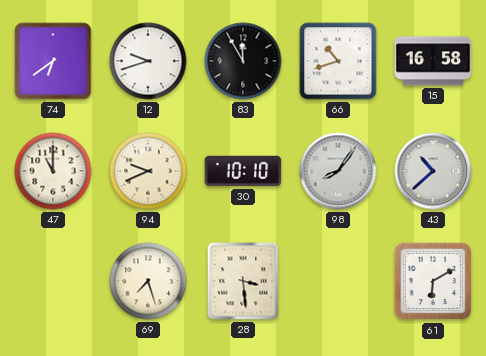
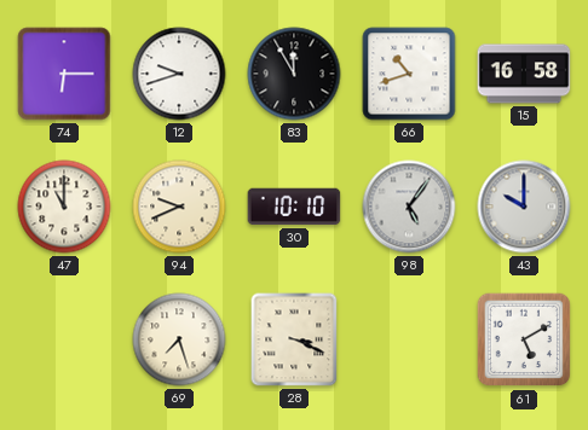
74: 6:39 -> 6:15
98: 8:06 -> 5:06
43: 10:38 -> 10:00
28: 3:29 -> 3:19
61: 6:10 -> 5:10
